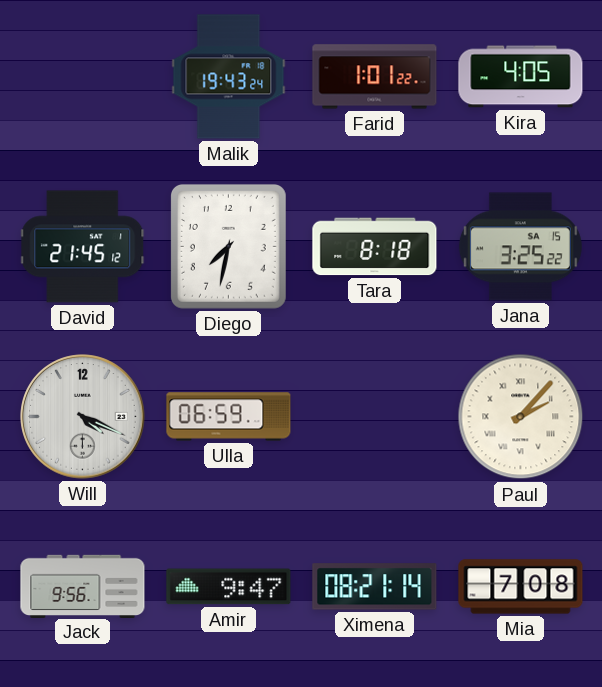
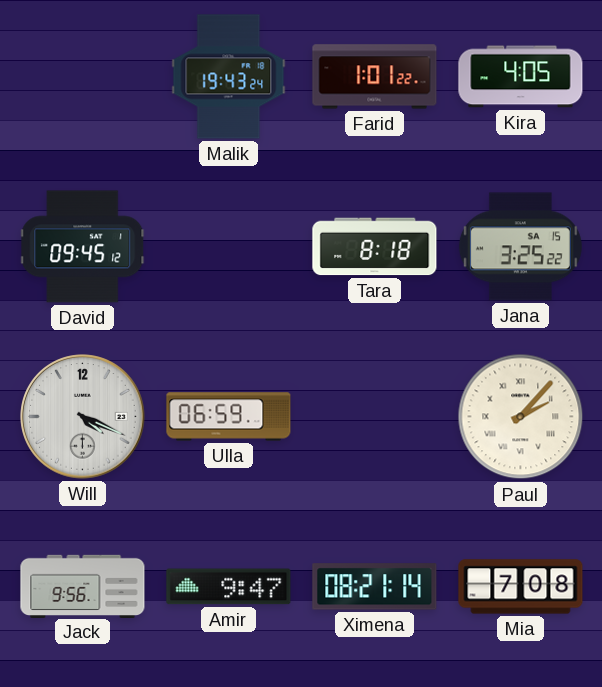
David: 21:45 -> 09:45
Diego: 7:32 -> none
